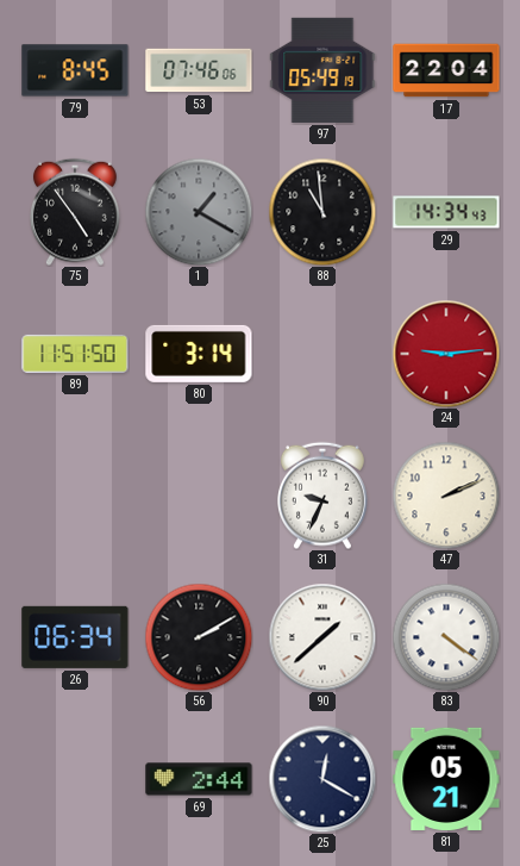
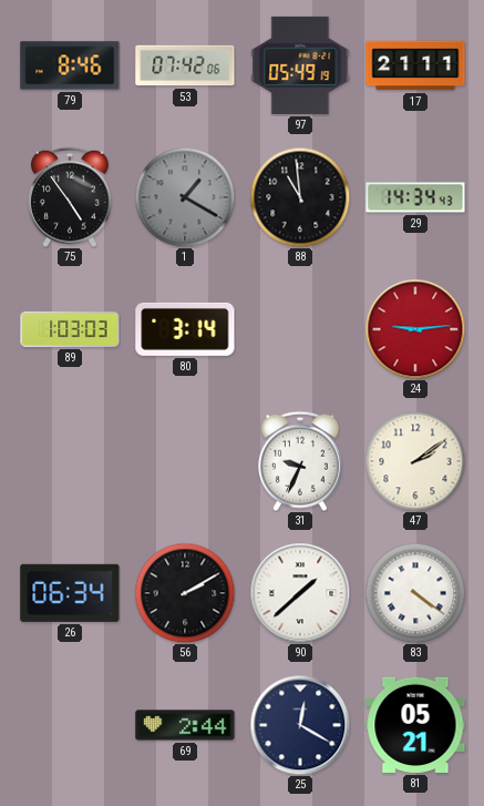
79: 8:45 -> 8:46
53: 07:46 -> 07:42
17: 22:04 -> 21:11
89: 11:51 -> 1:03
47: 2:11 -> 2:09
